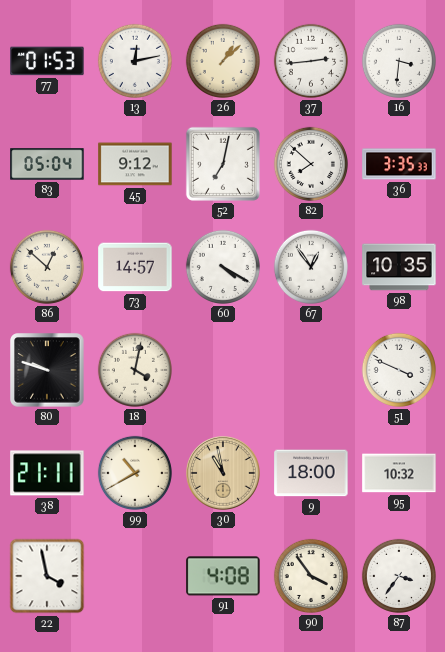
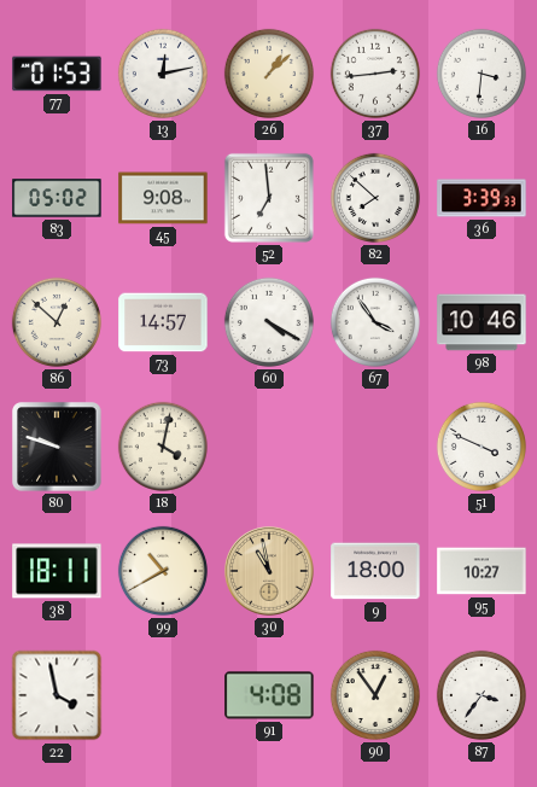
83: 05:04 -> 05:02
45: 9:12 -> 9:08
52: 7:02 -> 6:59
36: 3:35 -> 3:39
67: 12:54 -> 3:54
98: 10:35 -> 10:46
38: 21:11 -> 18:11
95: 10:32 -> 10:27
90: 3:54 -> 12:54
